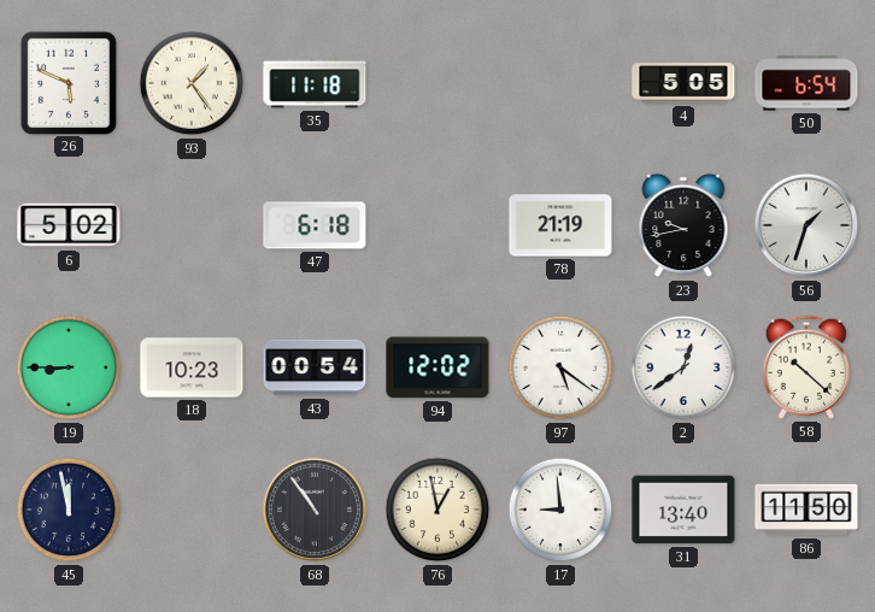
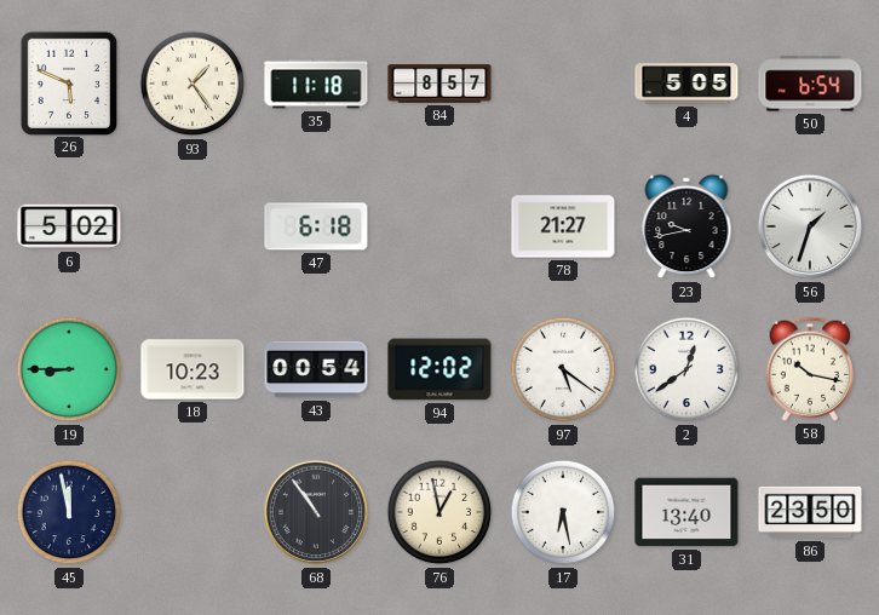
84: none -> 8:57
78: 21:19 -> 21:27
58: 10:22 -> 10:17
17: 8:59 -> 6:28
86: 11:50 -> 23:50
